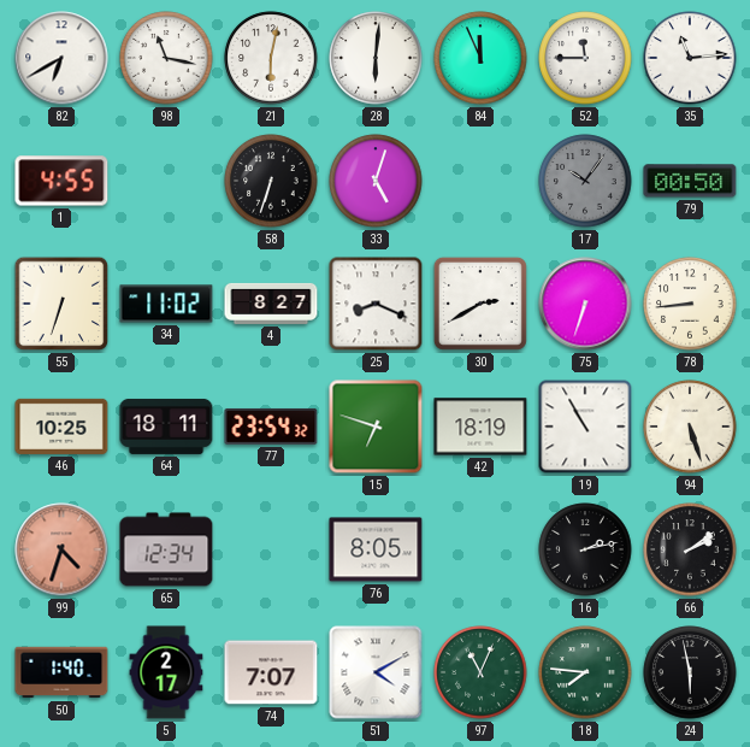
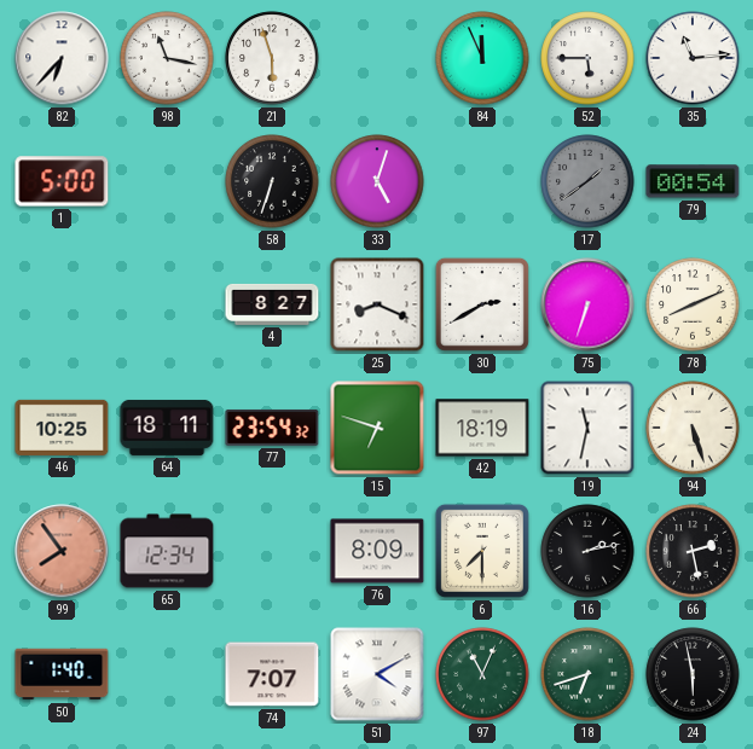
82: 6:40 -> 6:37
21: 6:02 -> 5:57
28: 6:01 -> none
52: 11:45 -> 5:45
1: 4:55 -> 5:00
17: 10:06 -> 1:39
79: 00:50 -> 00:54
55: 6:33 -> none
34: 11:02 -> none
78: 8:44 -> 8:11
19: 10:55 -> 11:32
99: 4:33 -> 7:54
76: 8:05 -> 8:09
6: none -> 7:30
66: 2:09 -> 2:28
5: 2:17 -> none
18: 7:46 -> 6:42
